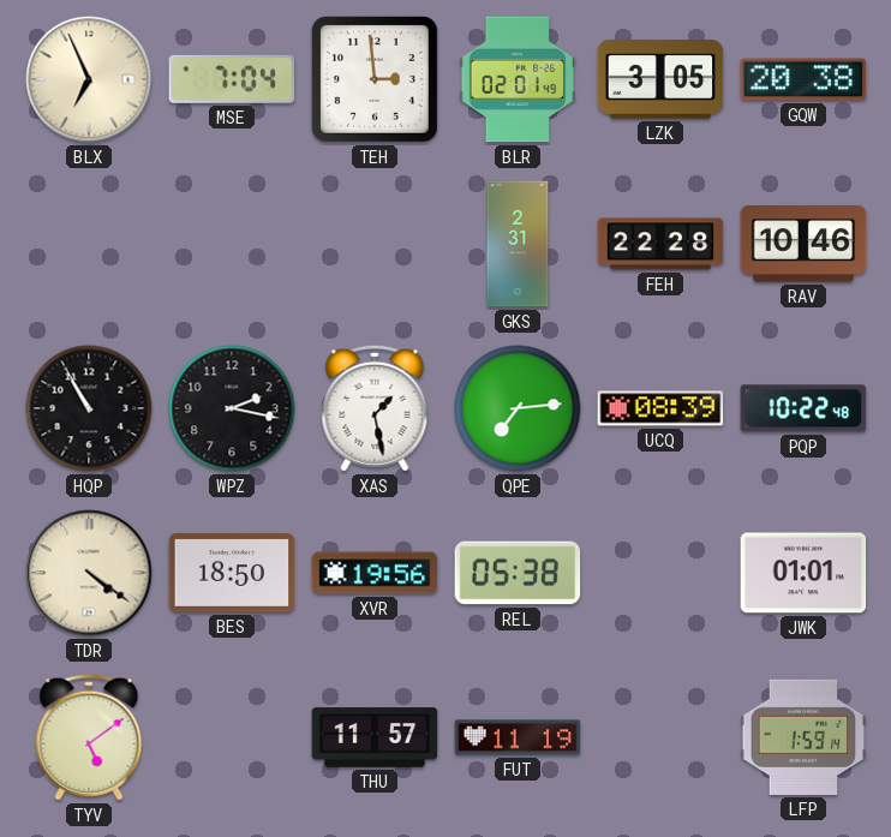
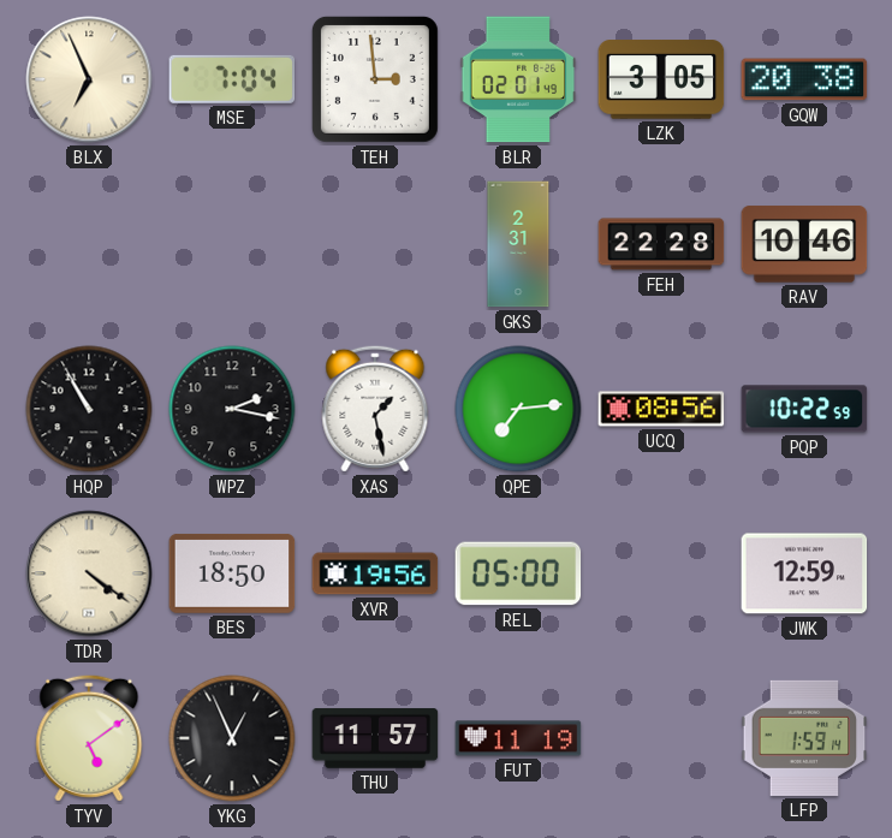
UCQ: 08:39 -> 08:56
PQP: 10:22:48 -> 10:22:59
REL: 05:38 -> 05:00
JWK: 01:01 -> 12:59
YKG: none -> 12:56
